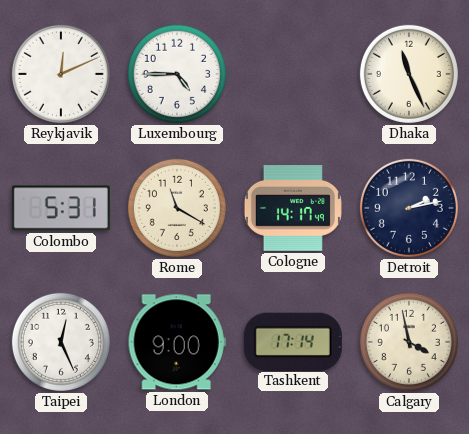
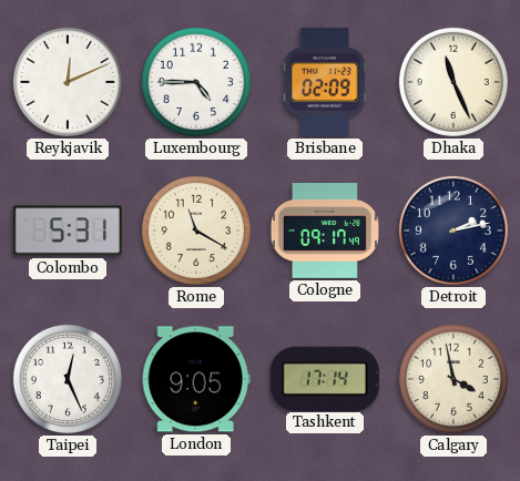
Brisbane: none -> 02:09
Cologne: 14:17 -> 09:17
London: 9:00 -> 9:05
